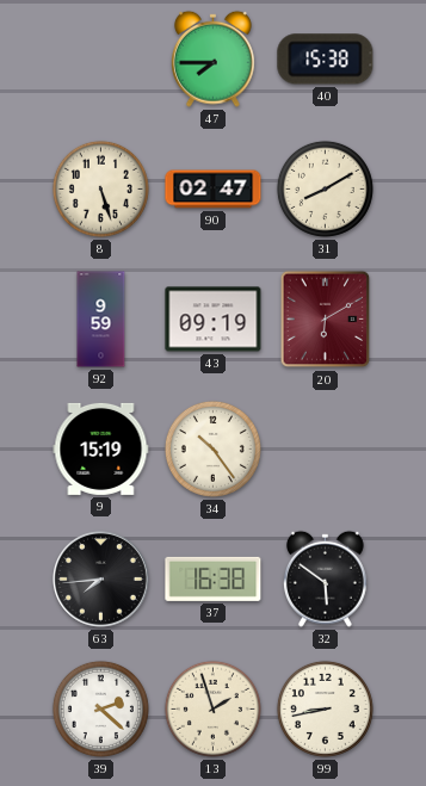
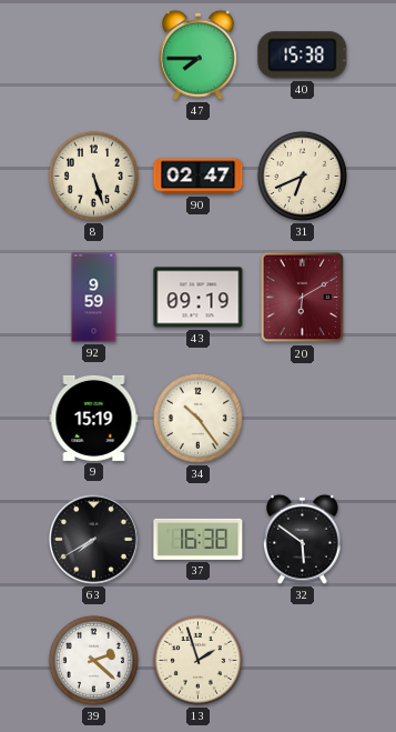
31: 8:10 -> 6:41
63: 7:44 -> 7:40
99: 8:43 -> none
